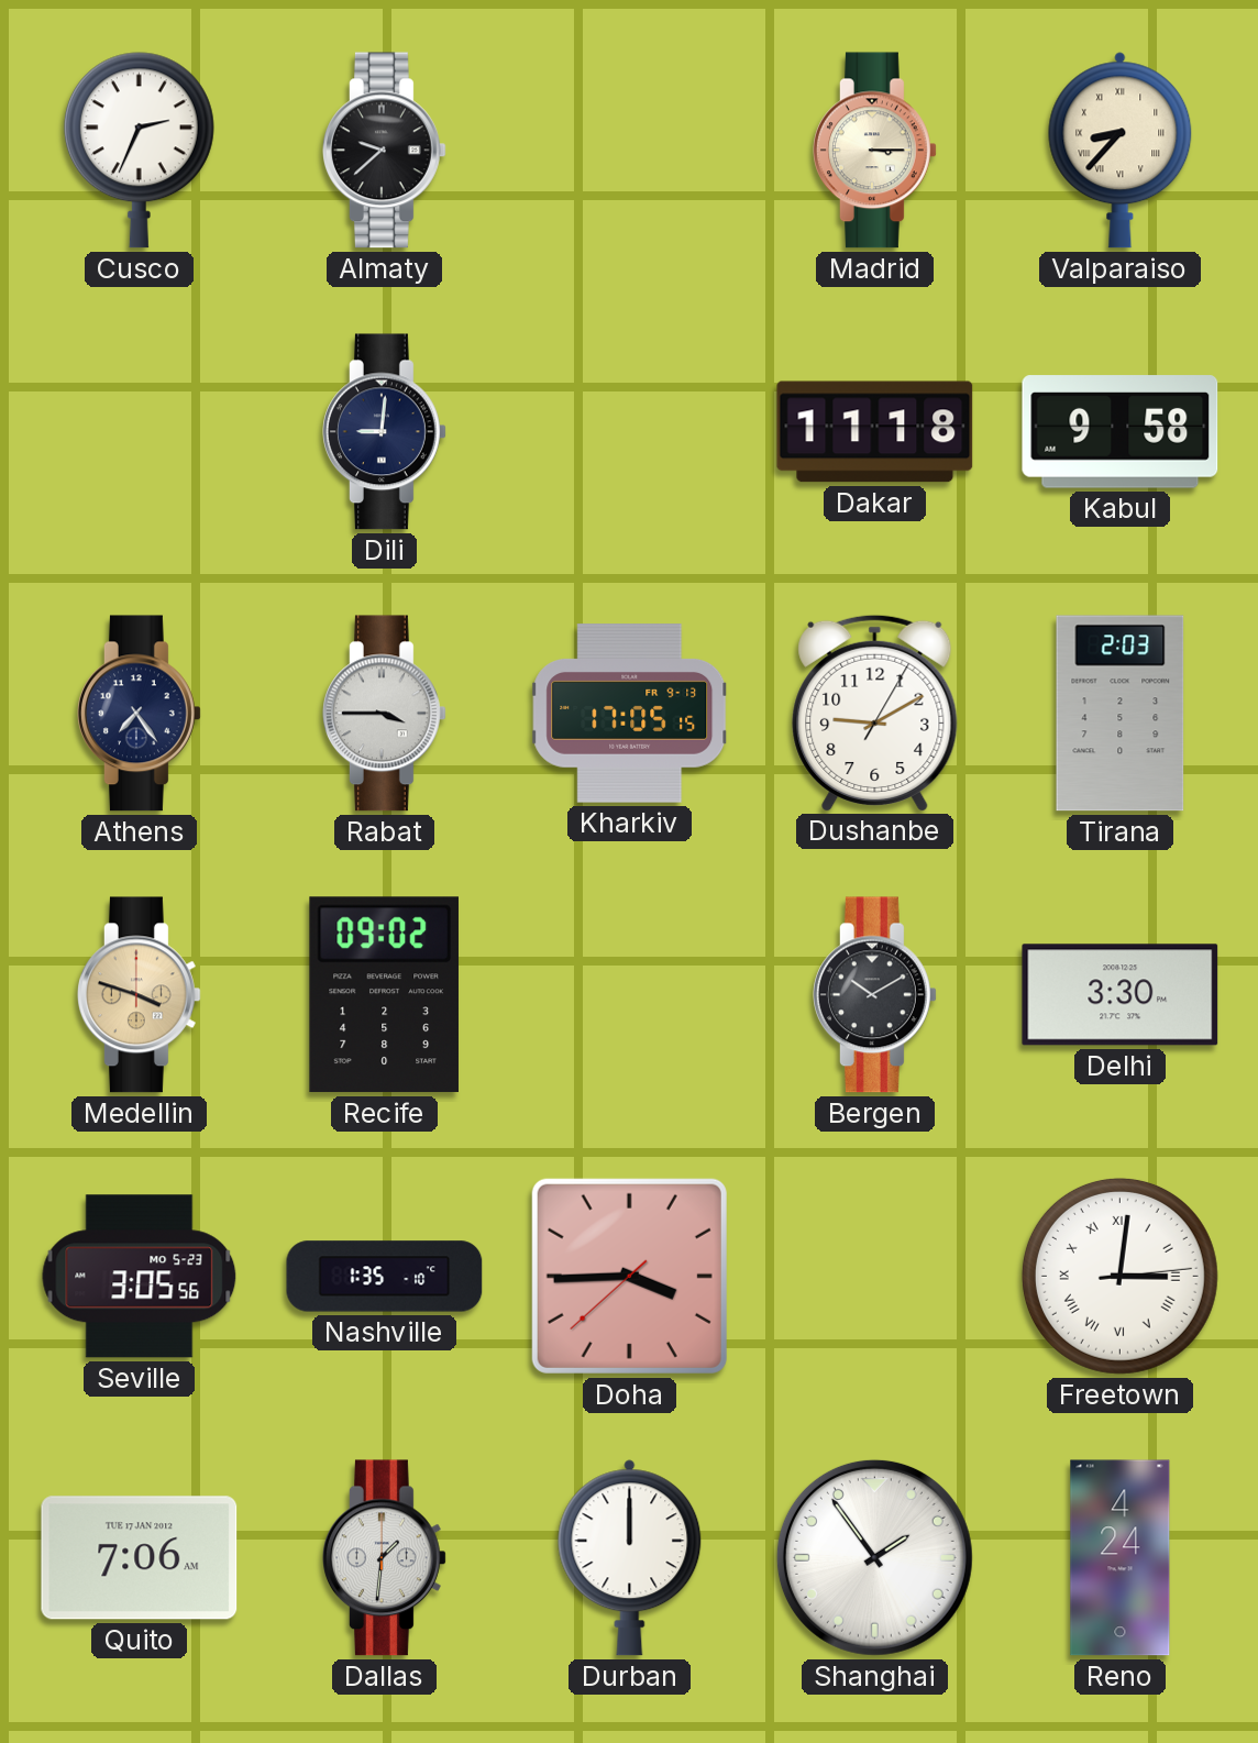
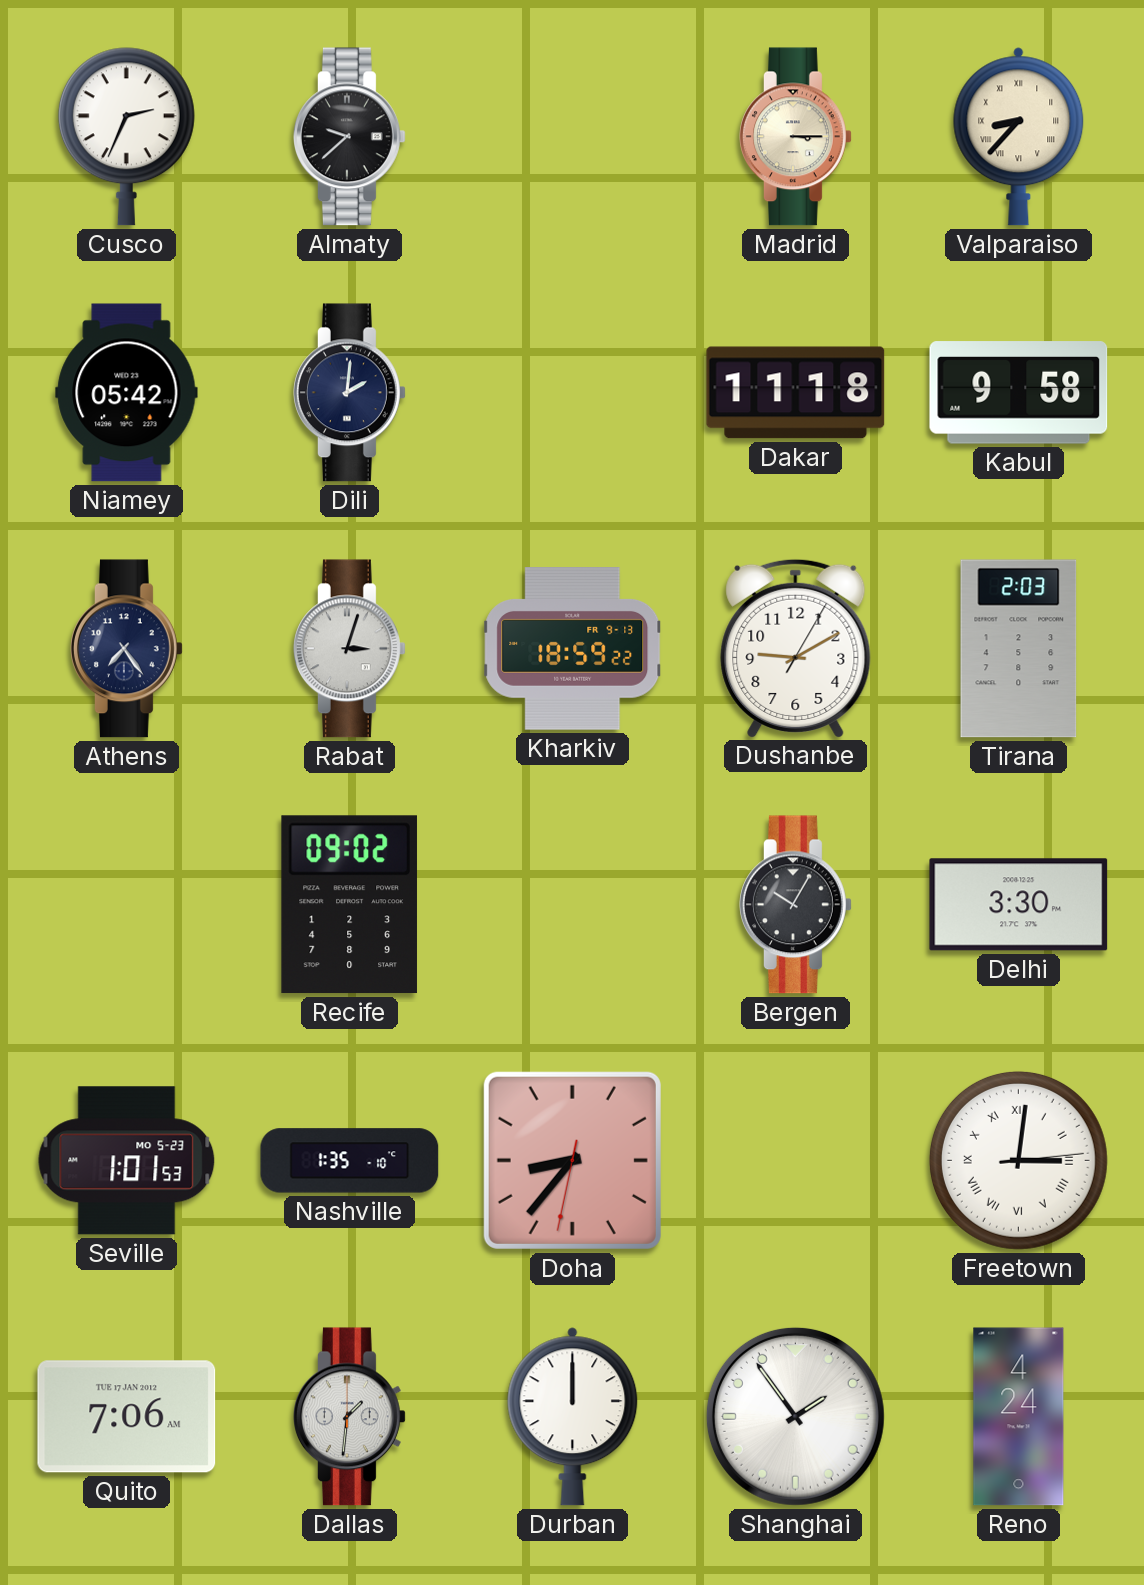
Niamey: none -> 05:42
Dili: 9:01 -> 2:01
Rabat: 3:45 -> 3:03
Kharkiv: 17:05 -> 18:59
Medellin: 3:48 -> none
Bergen: 10:10 -> 10:05
Seville: 3:05 -> 1:01
Doha: 3:44 -> 8:36
